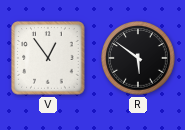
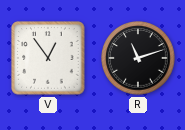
R: 5:51 -> 11:12
